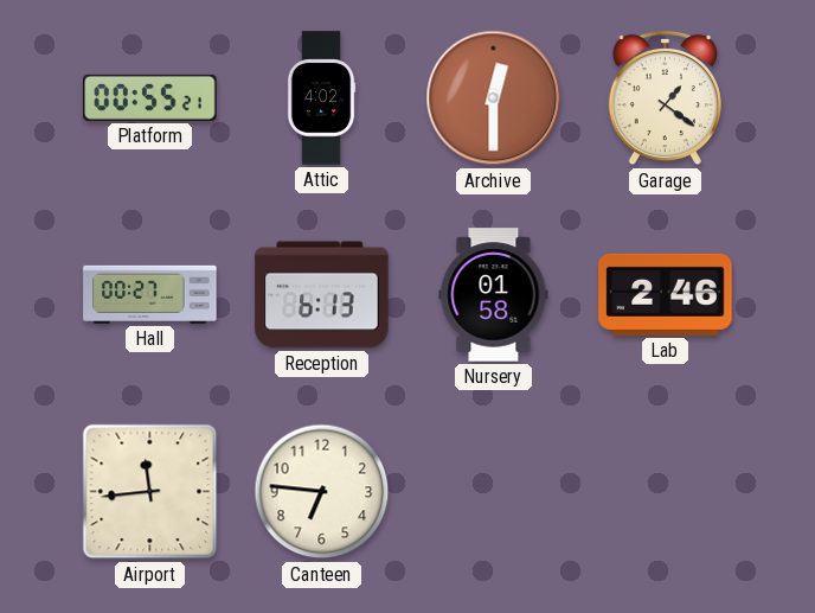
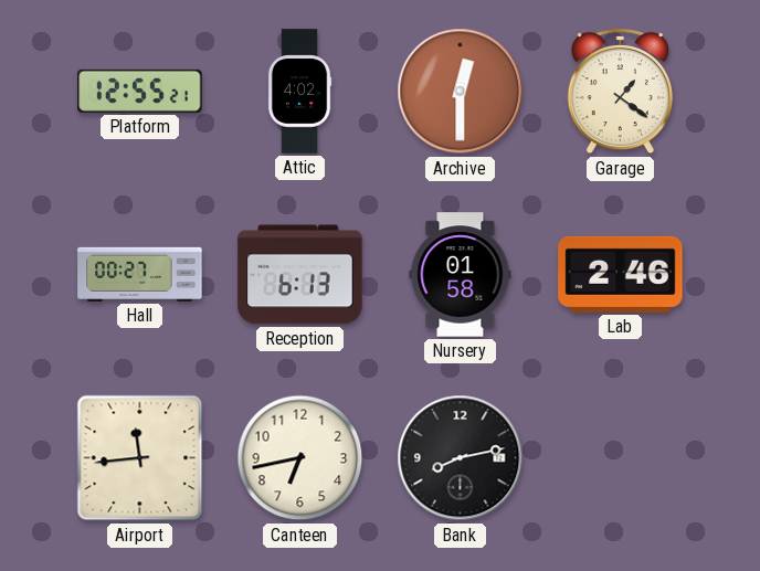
Platform: 00:55 -> 12:55
Canteen: 6:46 -> 6:43
Bank: none -> 8:13
